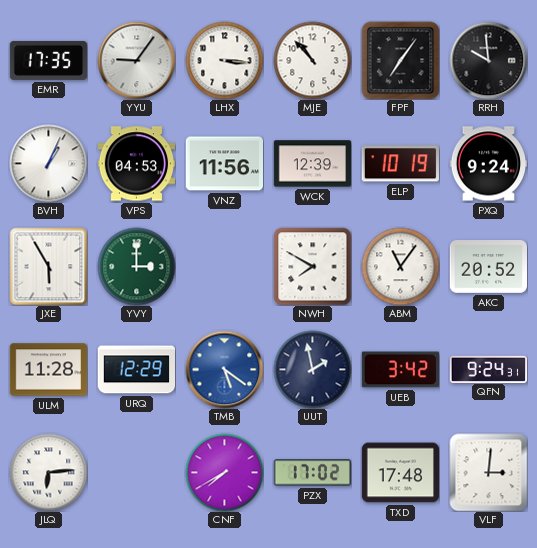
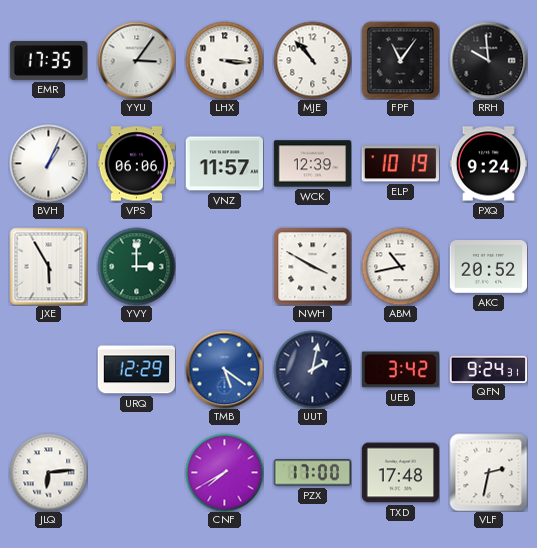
YYU: 9:06 -> 3:06
FPF: 7:06 -> 11:06
VPS: 04:53 -> 06:06
VNZ: 11:56 -> 11:57
NWH: 7:50 -> 3:50
ABM: 11:06 -> 10:43
ULM: 11:28 -> none
UUT: 1:58 -> 2:02
PZX: 17:02 -> 17:00
VLF: 3:01 -> 2:32
